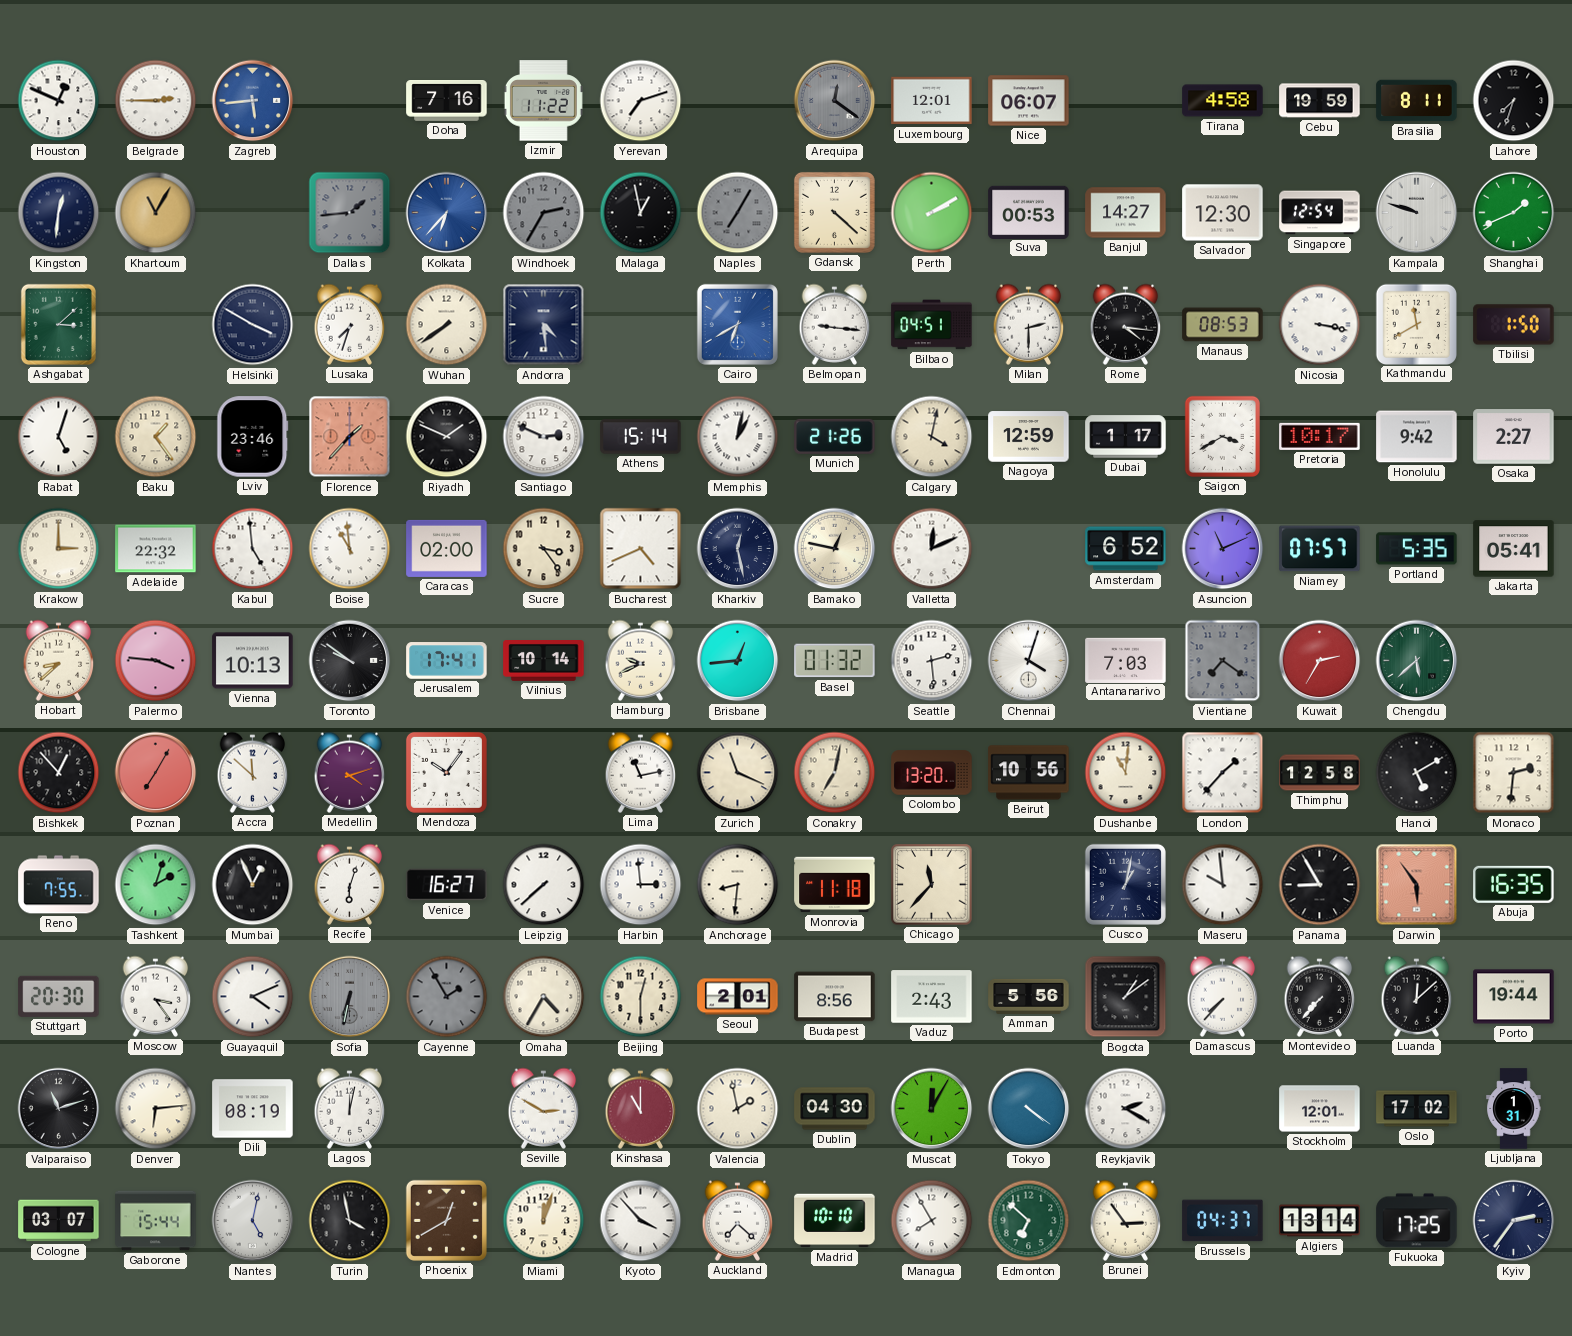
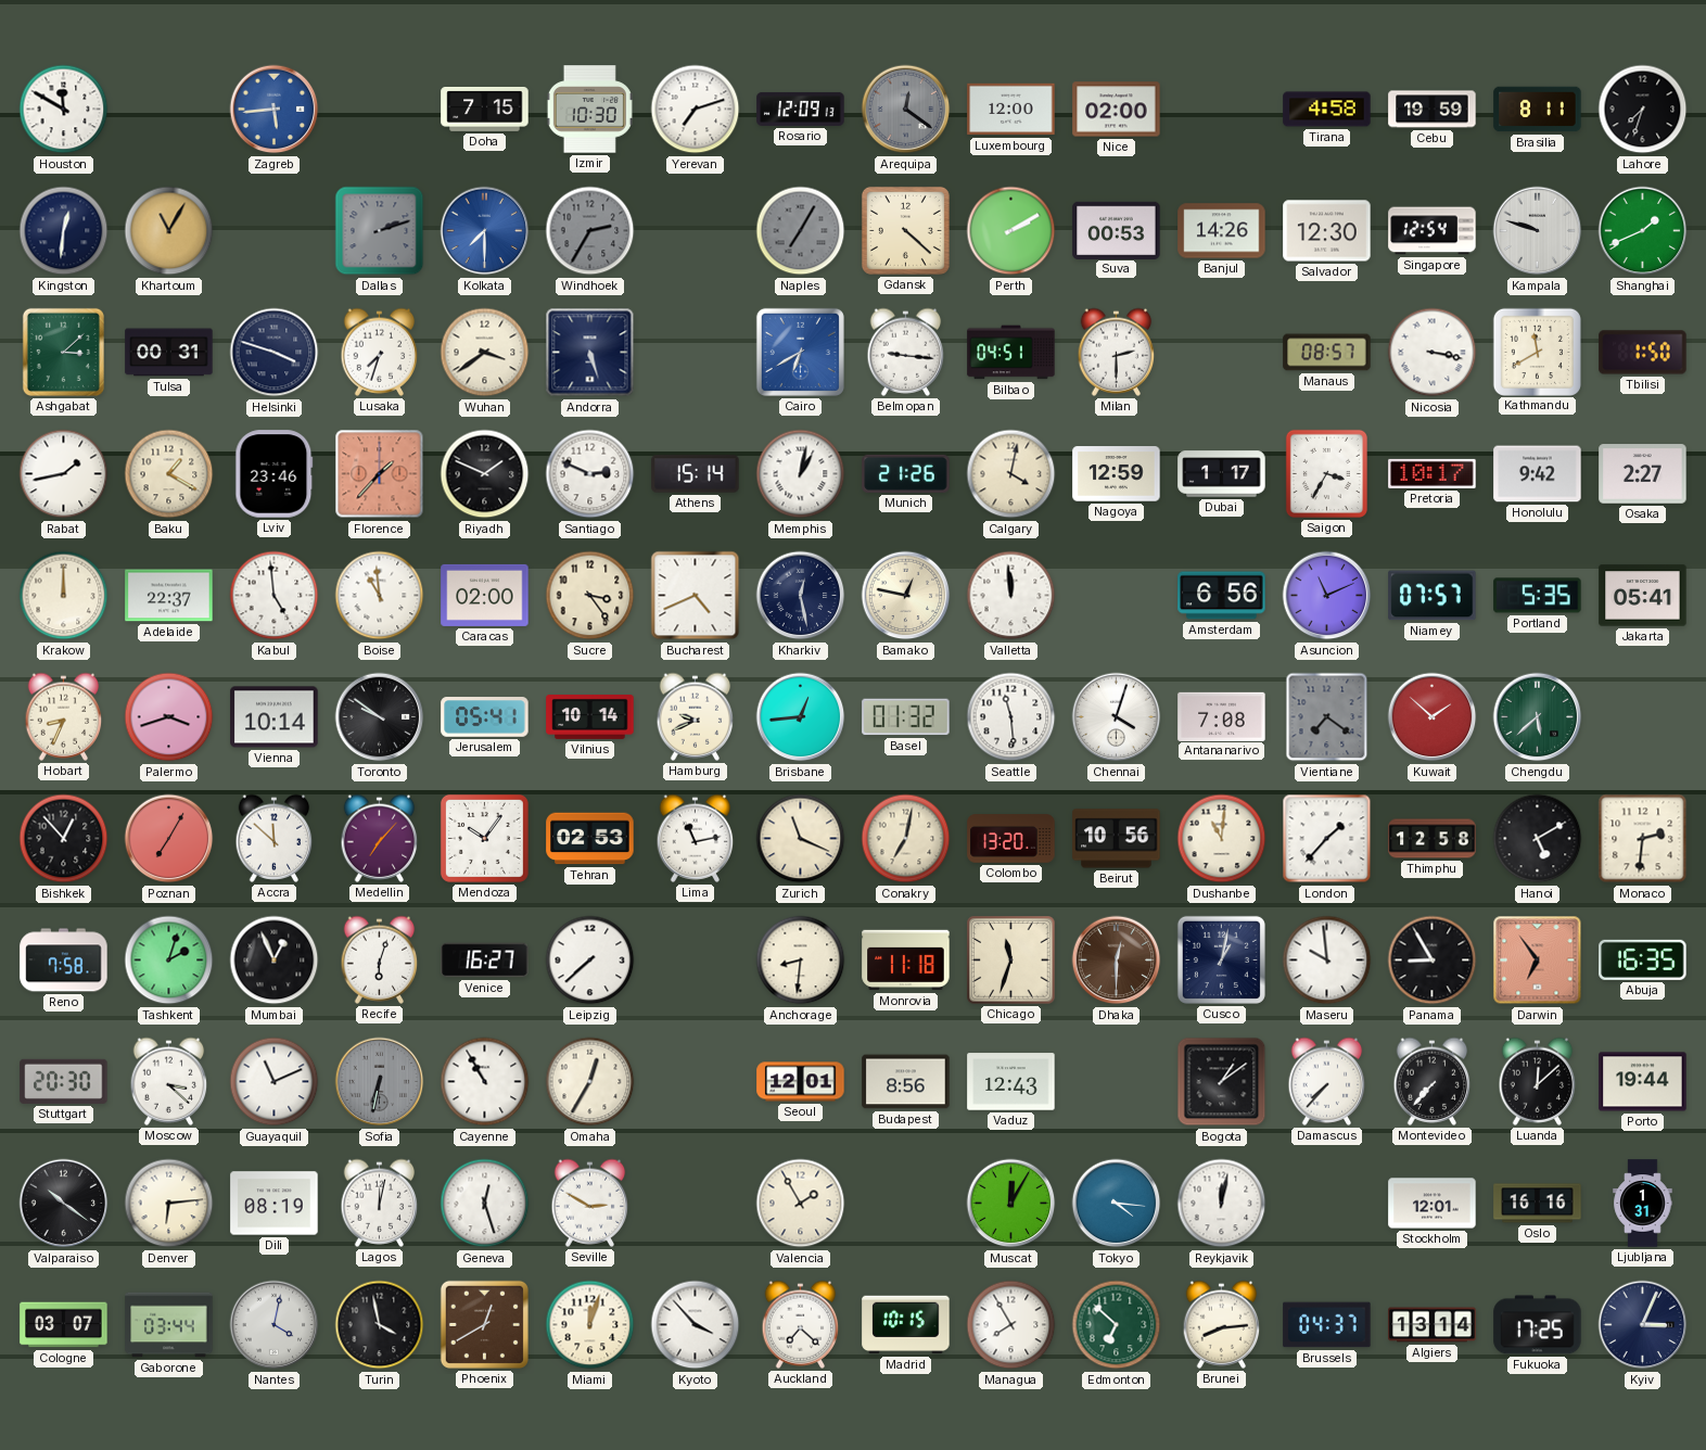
Houston: 12:49 -> 11:50
Belgrade: 2:45 -> none
Doha: 7:16 -> 7:15
Izmir: 11:22 -> 10:30
Rosario: none -> 12:09
Luxembourg: 12:01 -> 12:00
Nice: 06:07 -> 02:00
Dallas: 1:44 -> 2:12
Kolkata: 6:37 -> 7:30
Malaga: 12:58 -> none
Banjul: 14:27 -> 14:26
Tulsa: none -> 00:31
Helsinki: 3:50 -> 3:48
Wuhan: 7:39 -> 3:39
Andorra: 4:29 -> 5:27
Rome: 4:16 -> none
Manaus: 08:53 -> 08:57
Rabat: 5:03 -> 1:43
Baku: 1:24 -> 1:20
Saigon: 3:40 -> 3:35
Krakow: 3:00 -> 12:00
Adelaide: 22:32 -> 22:37
Valletta: 12:11 -> 11:59
Amsterdam: 6:52 -> 6:56
Hobart: 8:38 -> 8:34
Palermo: 3:46 -> 3:42
Vienna: 10:13 -> 10:14
Jerusalem: 17:41 -> 05:41
Seattle: 2:29 -> 11:29
Antananarivo: 7:03 -> 7:08
Kuwait: 2:35 -> 1:52
Medellin: 4:12 -> 7:07
Tehran: none -> 02:53
Reno: 7:55 -> 7:58
Harbin: 2:59 -> none
Chicago: 11:37 -> 11:33
Dhaka: none -> 12:30
Darwin: 5:54 -> 6:54
Moscow: 3:24 -> 3:22
Guayaquil: 4:11 -> 11:11
Cayenne: 1:55 -> 10:55
Cayenne dial: grey -> white
Omaha: 4:35 -> 12:35
Beijing: 12:30 -> none
Seoul: 2:01 -> 12:01
Vaduz: 2:43 -> 12:43
Amman: 5:56 -> none
Valparaiso: 11:12 -> 10:21
Geneva: none -> 12:27
Kinshasa: 11:00 -> none
Valencia: 1:58 -> 1:55
Dublin: 04:30 -> none
Tokyo: 4:21 -> 4:16
Reykjavik: 2:20 -> 12:02
Oslo: 17:02 -> 16:16
Gaborone: 15:44 -> 03:44
Nantes: 5:02 -> 4:02
Madrid: 10:10 -> 10:15
Brunei: 2:54 -> 8:14
Kyiv: 2:36 -> 3:04
